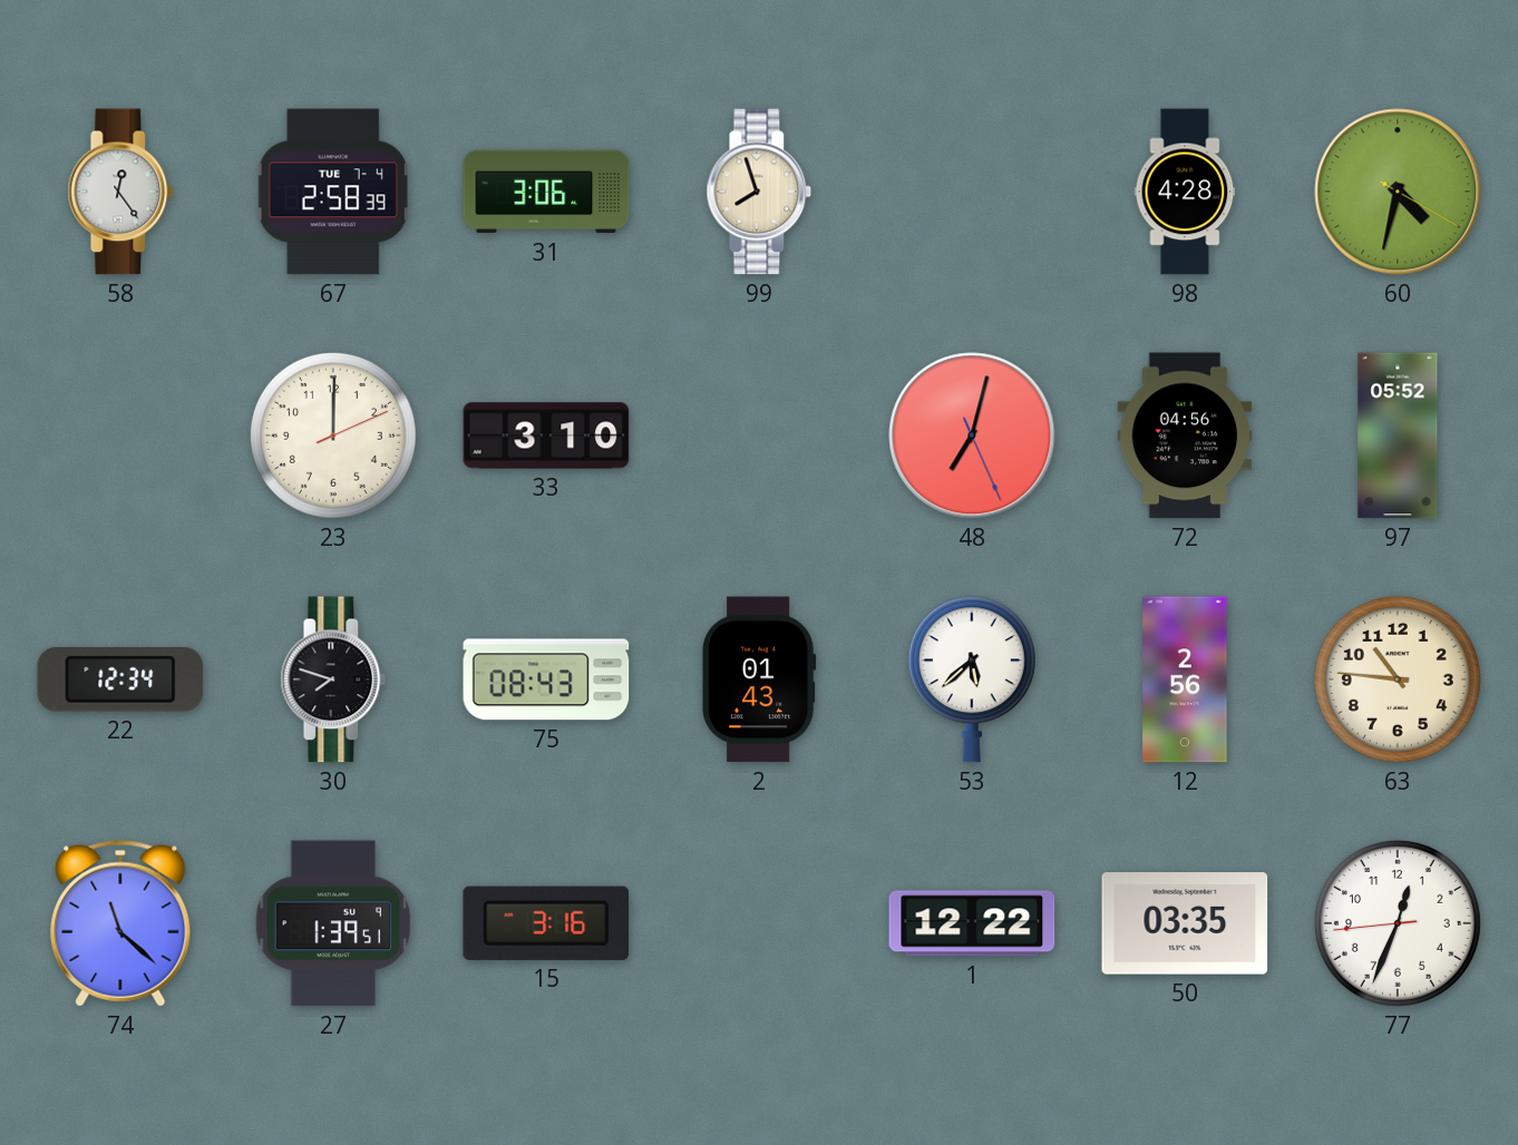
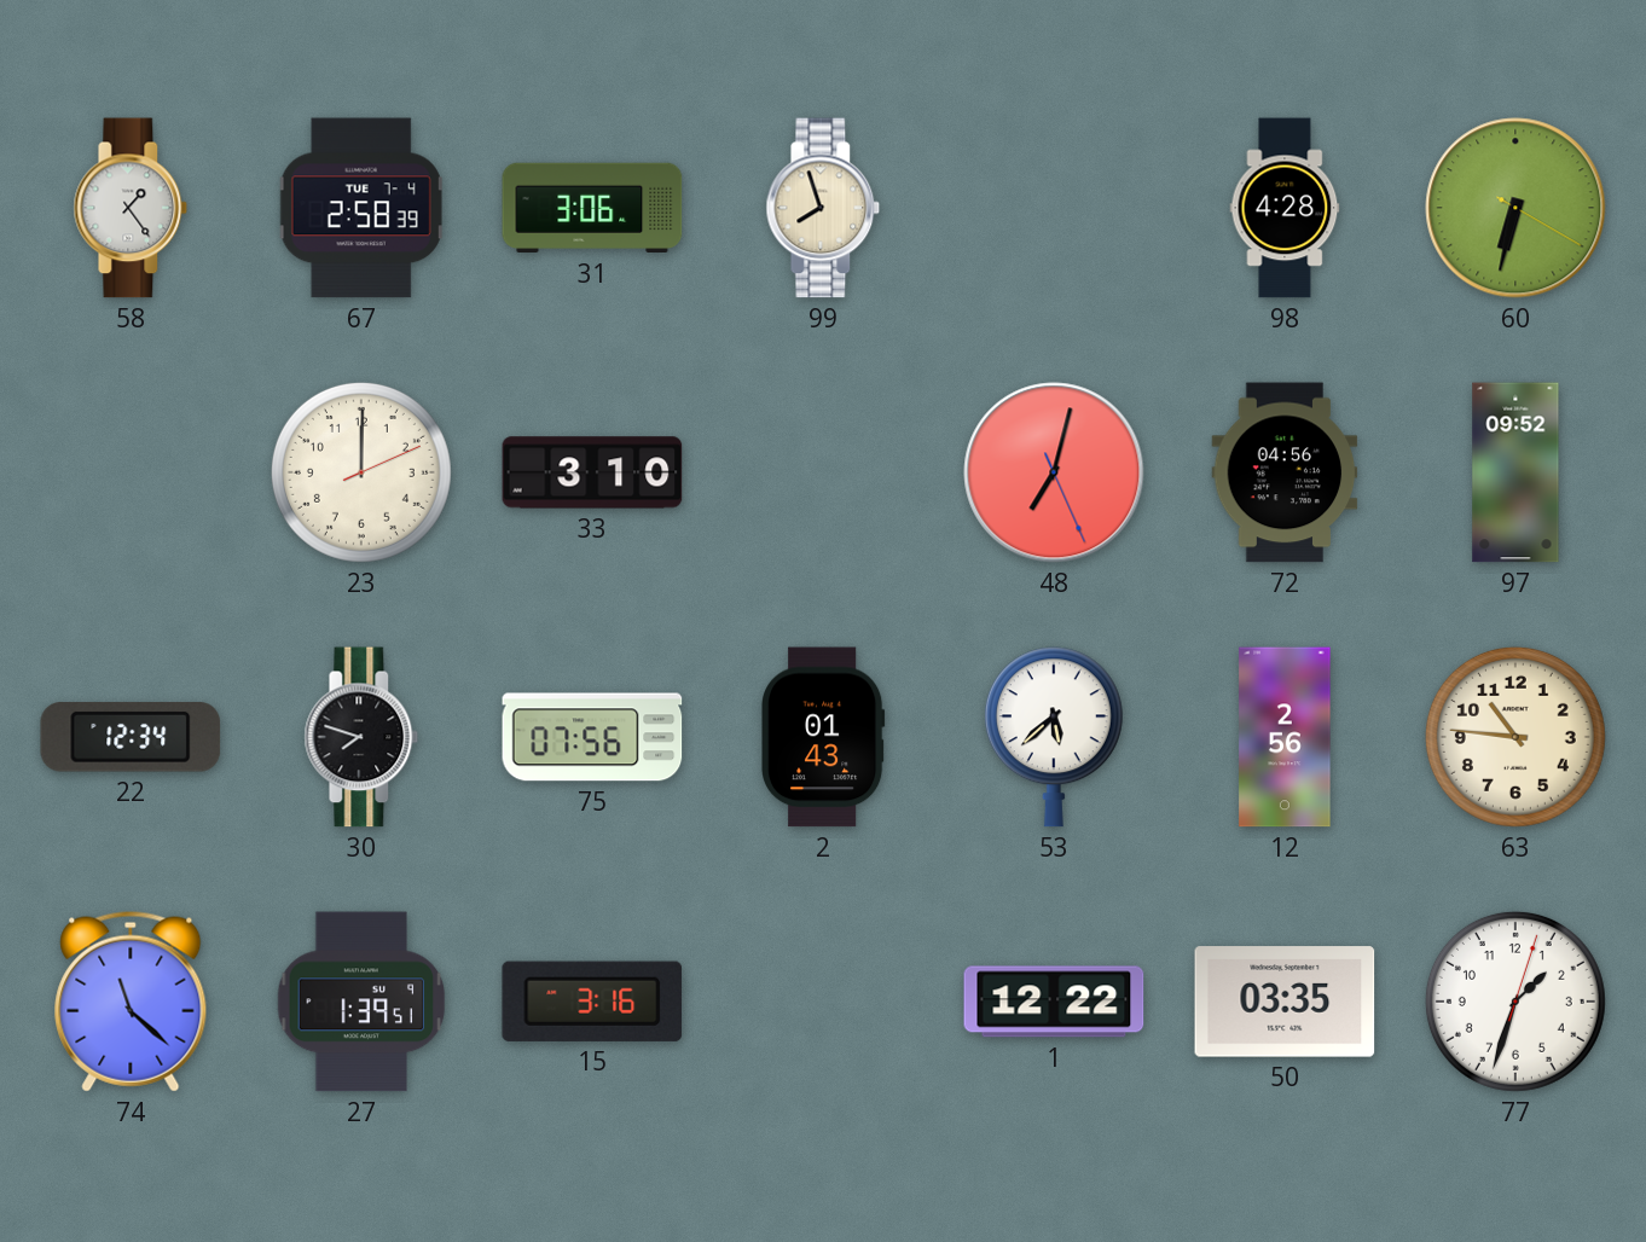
58: 12:24 -> 1:24
60: 4:32 -> 6:32
97: 05:52 -> 09:52
75: 08:43 -> 07:56
77: 12:33 -> 1:33
